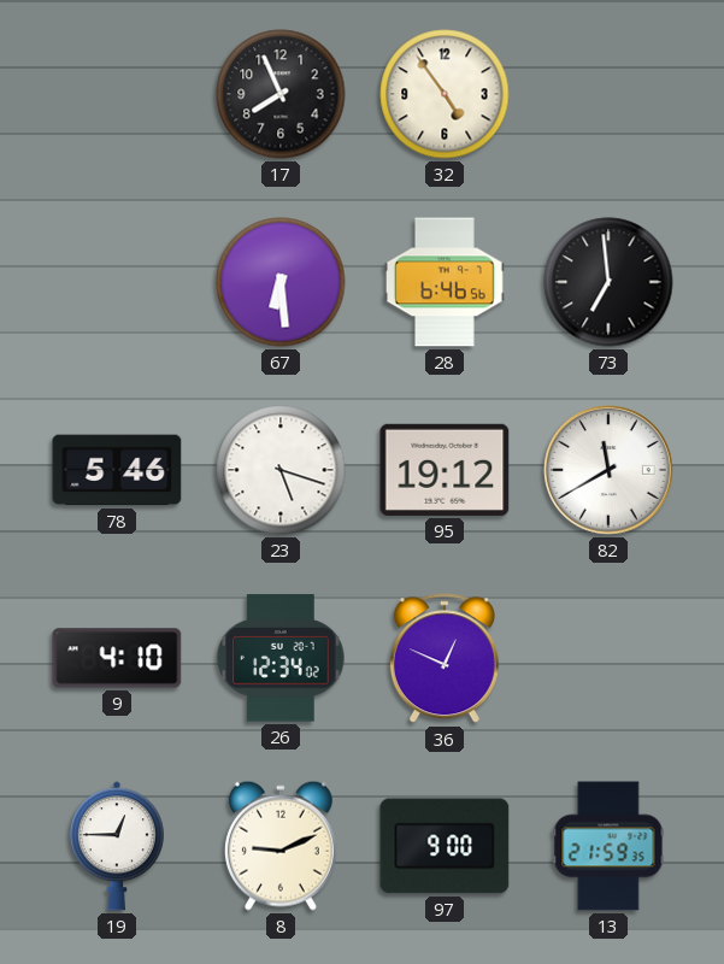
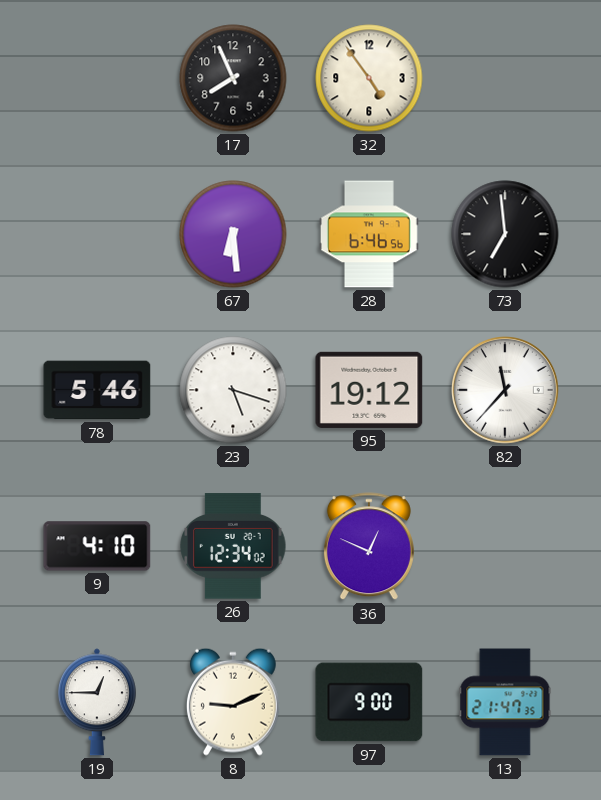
82: 11:40 -> 11:37
13: 21:59 -> 21:47
